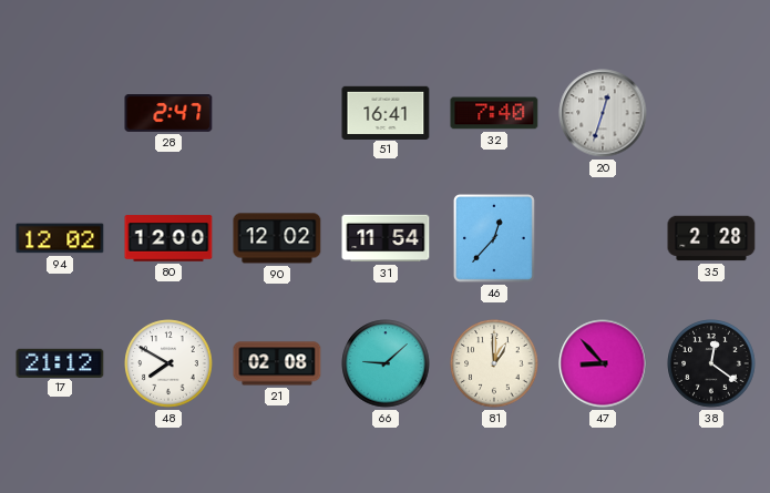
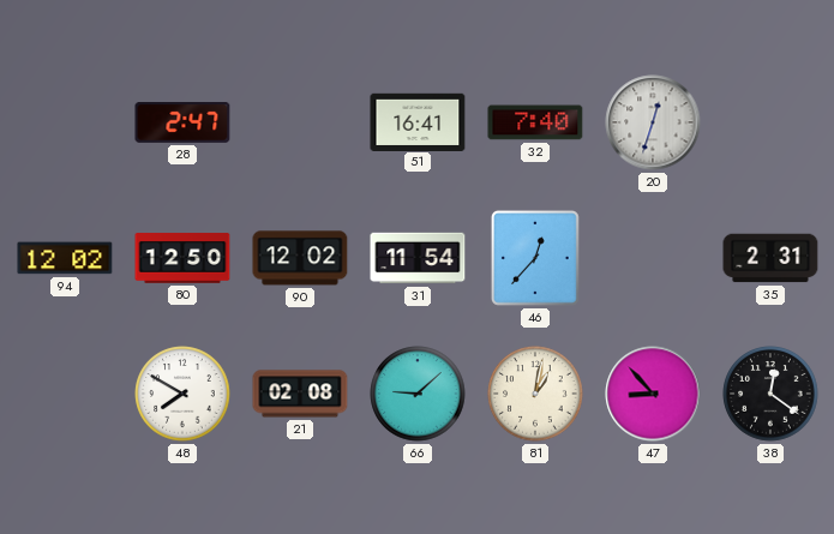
80: 12:00 -> 12:50
35: 2:28 -> 2:31
17: 21:12 -> none
81: 1:00 -> 1:02
